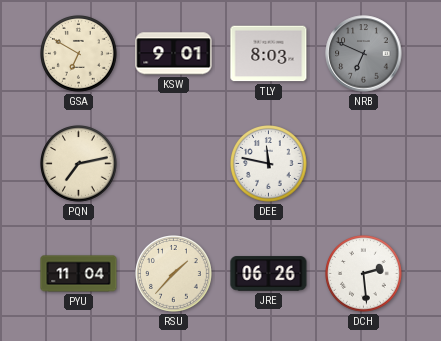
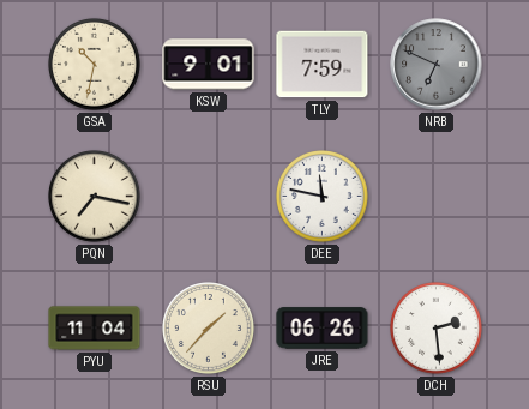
GSA: 6:50 -> 10:32
TLY: 8:03 -> 7:59
PQN: 7:13 -> 7:17
